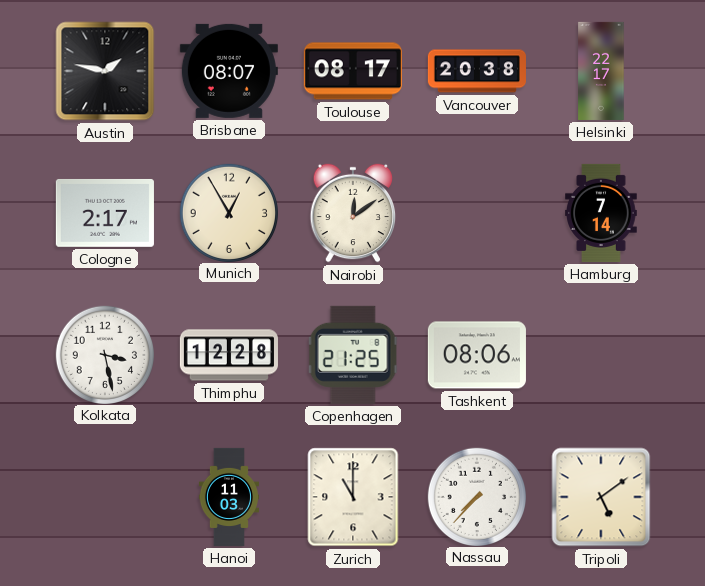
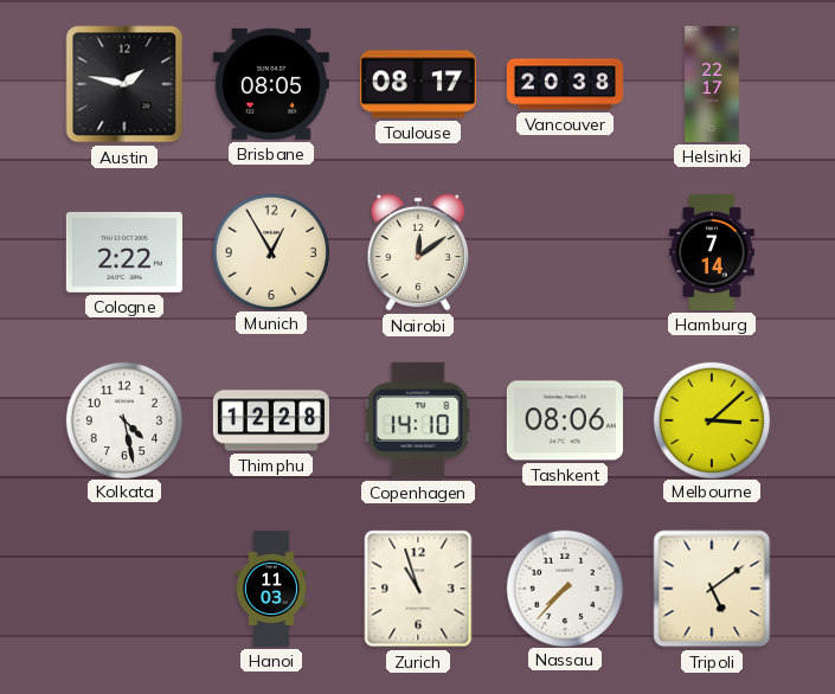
Brisbane: 08:07 -> 08:05
Cologne: 2:17 -> 2:22
Kolkata: 3:28 -> 4:28
Copenhagen: 21:25 -> 14:10
Melbourne: none -> 3:08
Zurich: 11:00 -> 10:57
